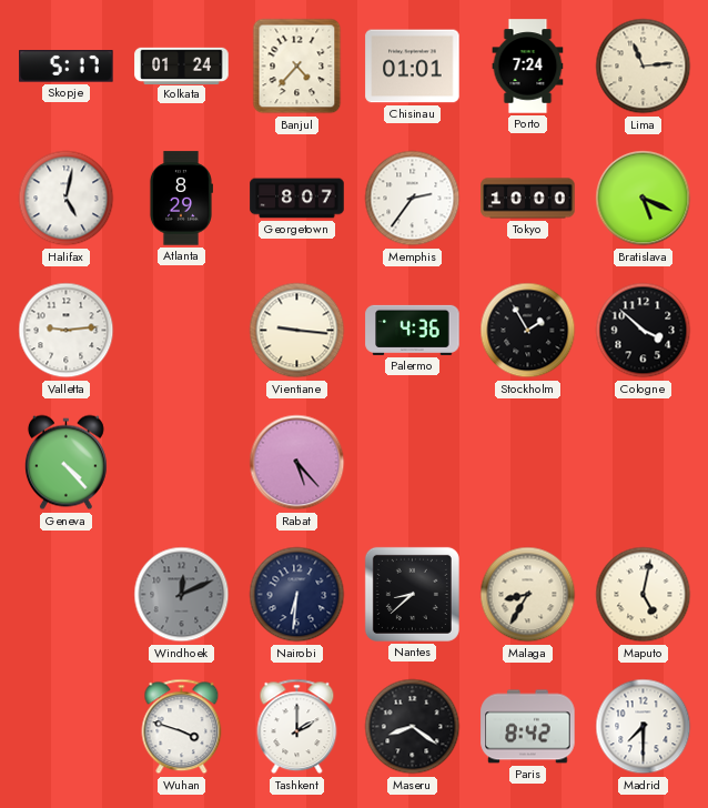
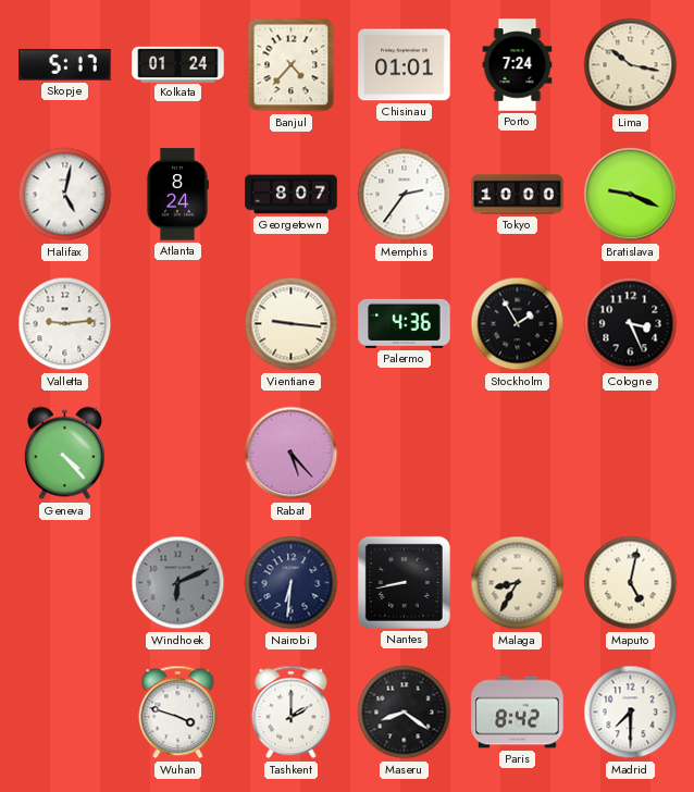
Lima: 11:14 -> 10:17
Atlanta: 8:29 -> 8:24
Bratislava: 5:19 -> 9:19
Cologne: 3:52 -> 3:26
Windhoek: 12:11 -> 6:11
Nantes: 8:38 -> 8:43
